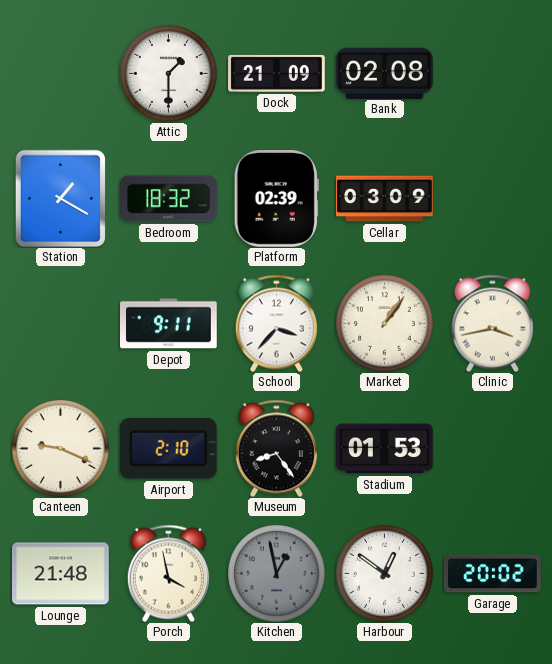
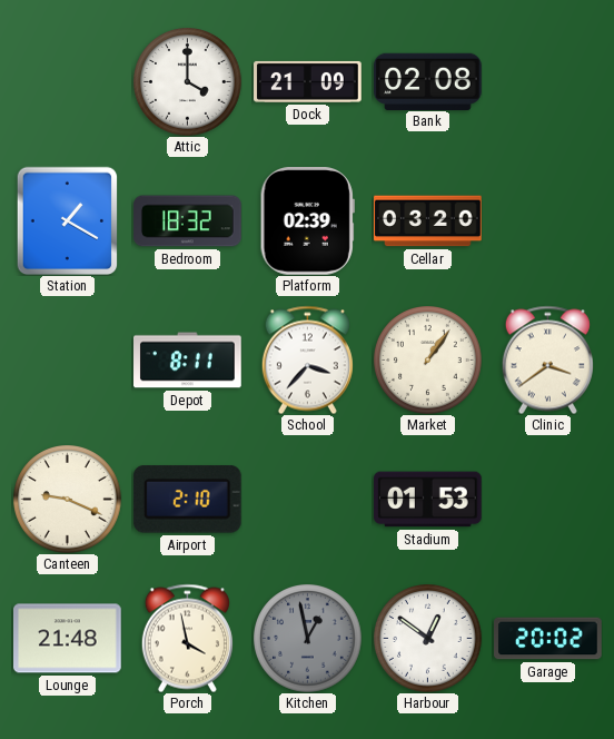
Attic: 1:30 -> 4:00
Cellar: 03:09 -> 03:20
Depot: 9:11 -> 8:11
Clinic: 3:43 -> 3:39
Museum: 8:24 -> none
